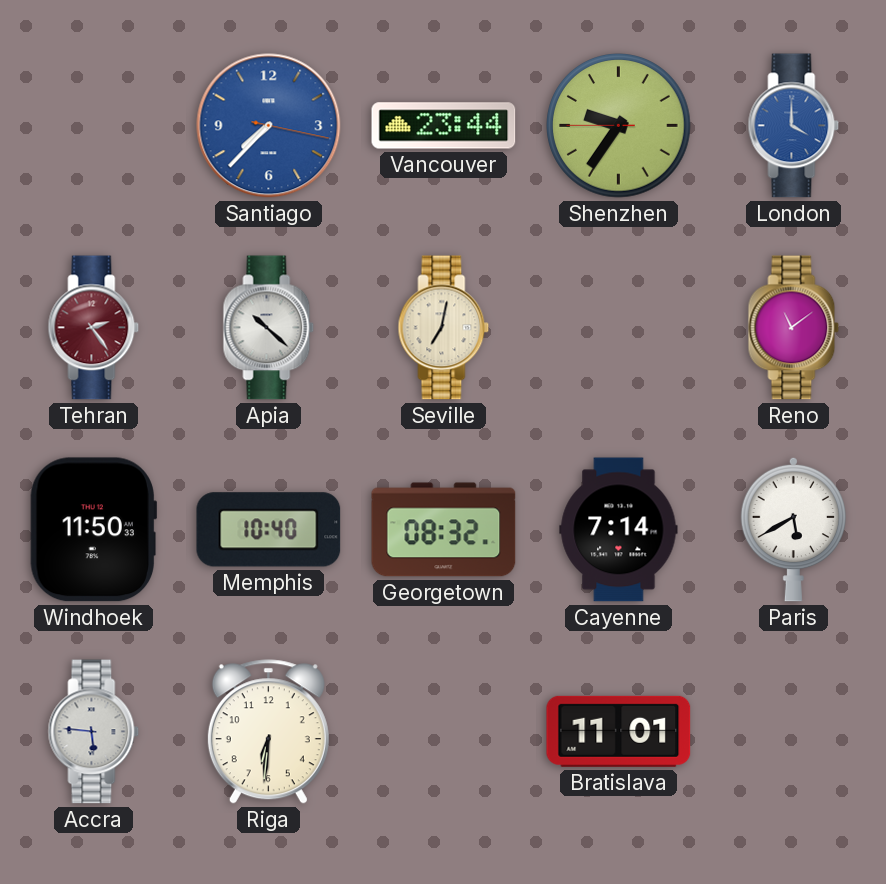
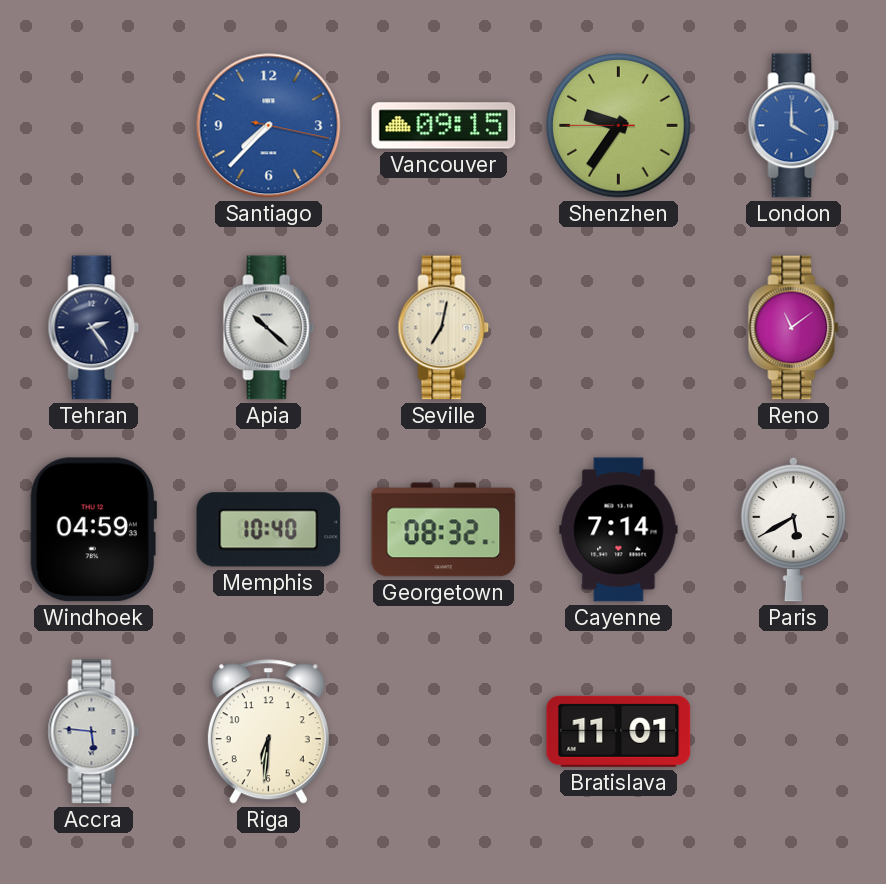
Vancouver: 23:44 -> 09:15
Tehran dial: burgundy -> navy
Windhoek: 11:50 -> 04:59
